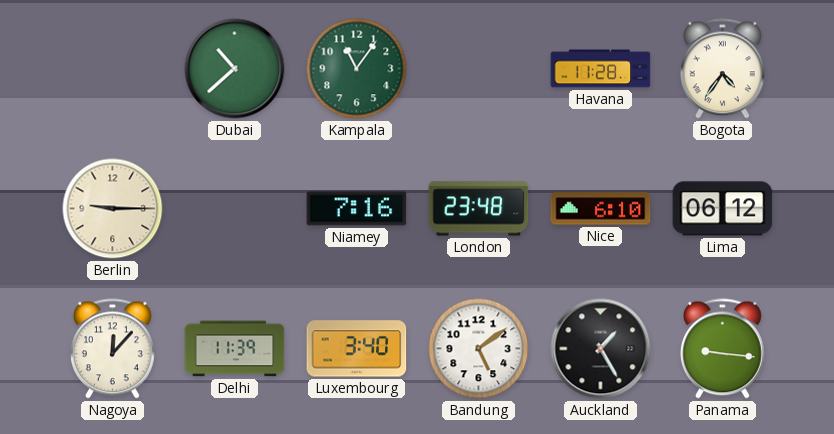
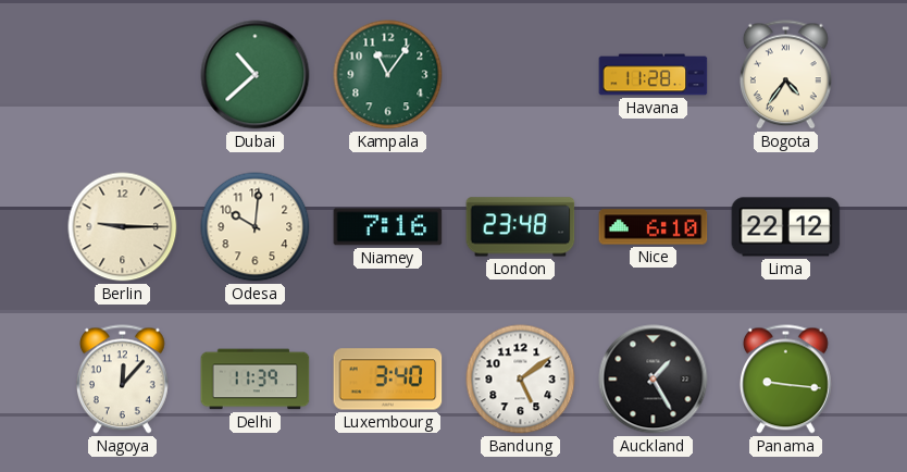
Odesa: none -> 10:01
Lima: 06:12 -> 22:12
